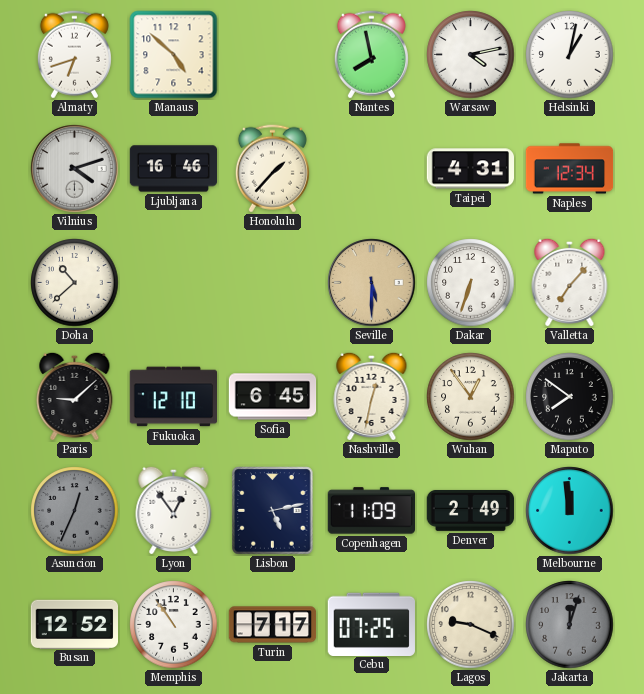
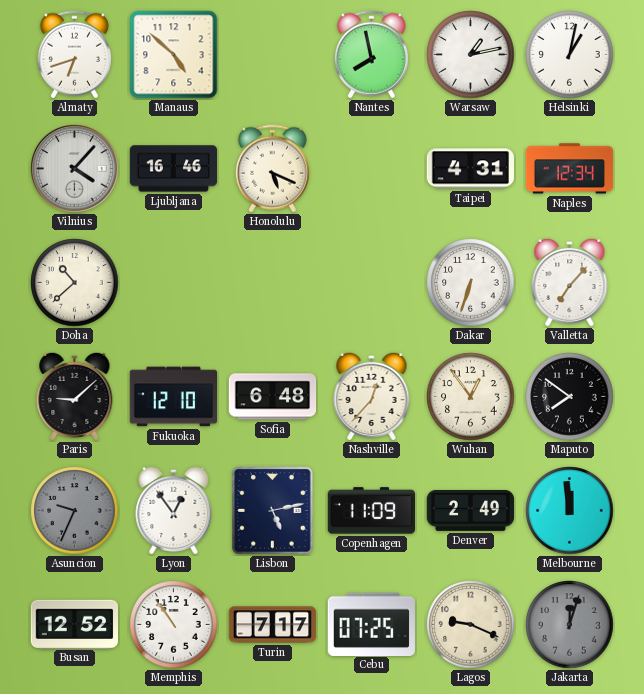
Warsaw: 4:13 -> 1:13
Vilnius: 4:12 -> 4:07
Honolulu: 1:37 -> 5:19
Seville: 5:30 -> none
Sofia: 6:45 -> 6:48
Nashville: 12:32 -> 12:37
Asuncion: 12:34 -> 9:34
